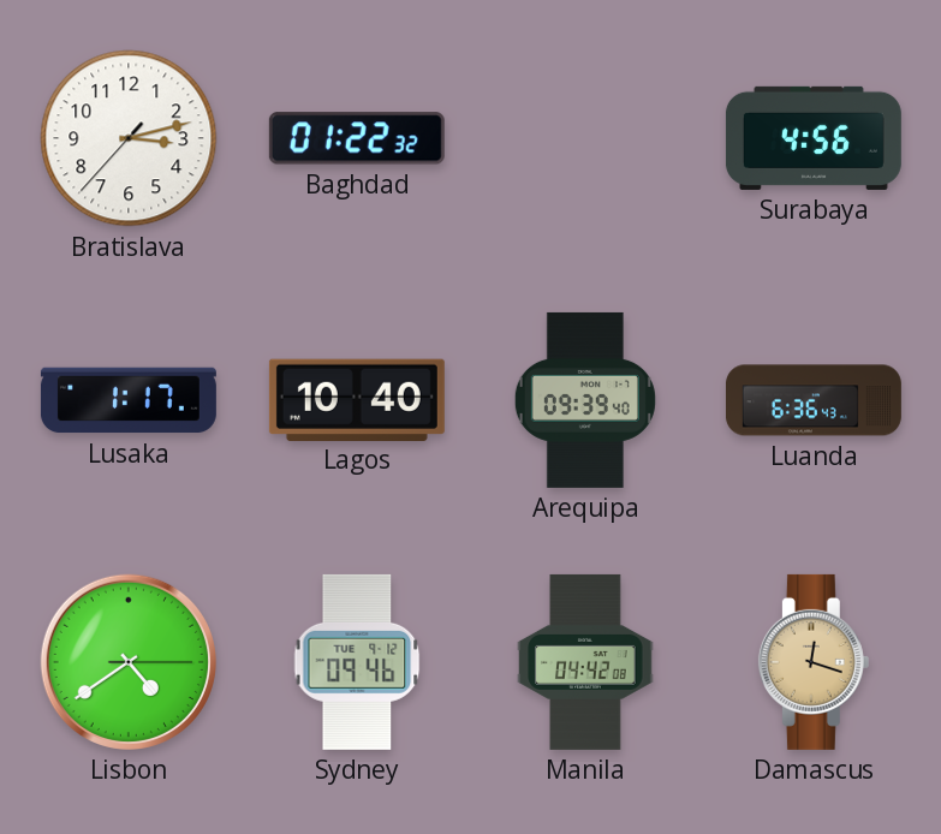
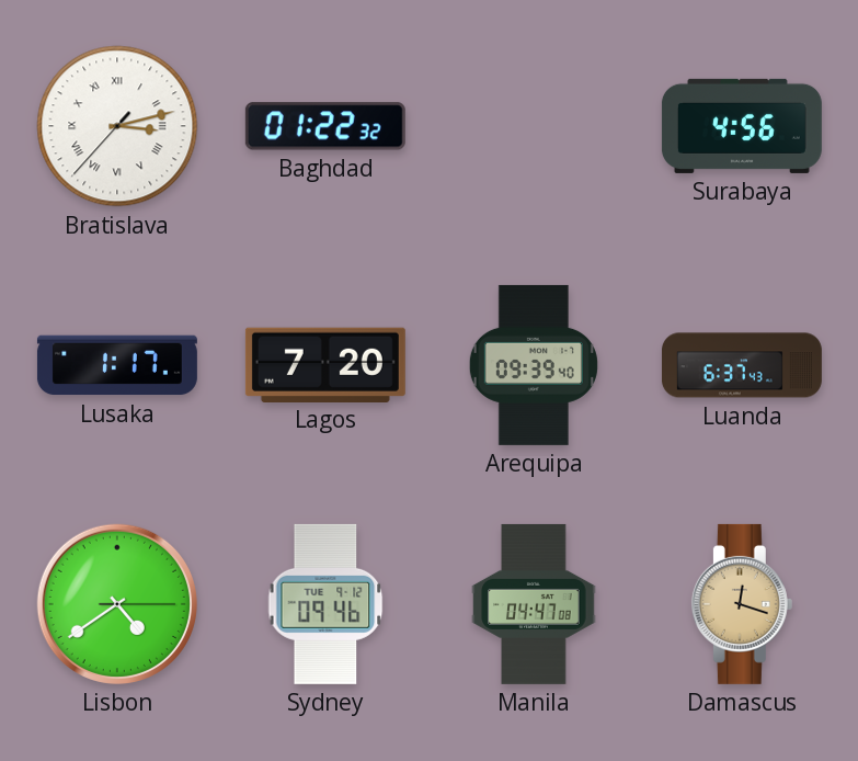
Bratislava numerals: Arabic -> Roman
Lagos: 10:40 -> 7:20
Luanda: 6:36 -> 6:37
Manila: 04:42 -> 04:47
